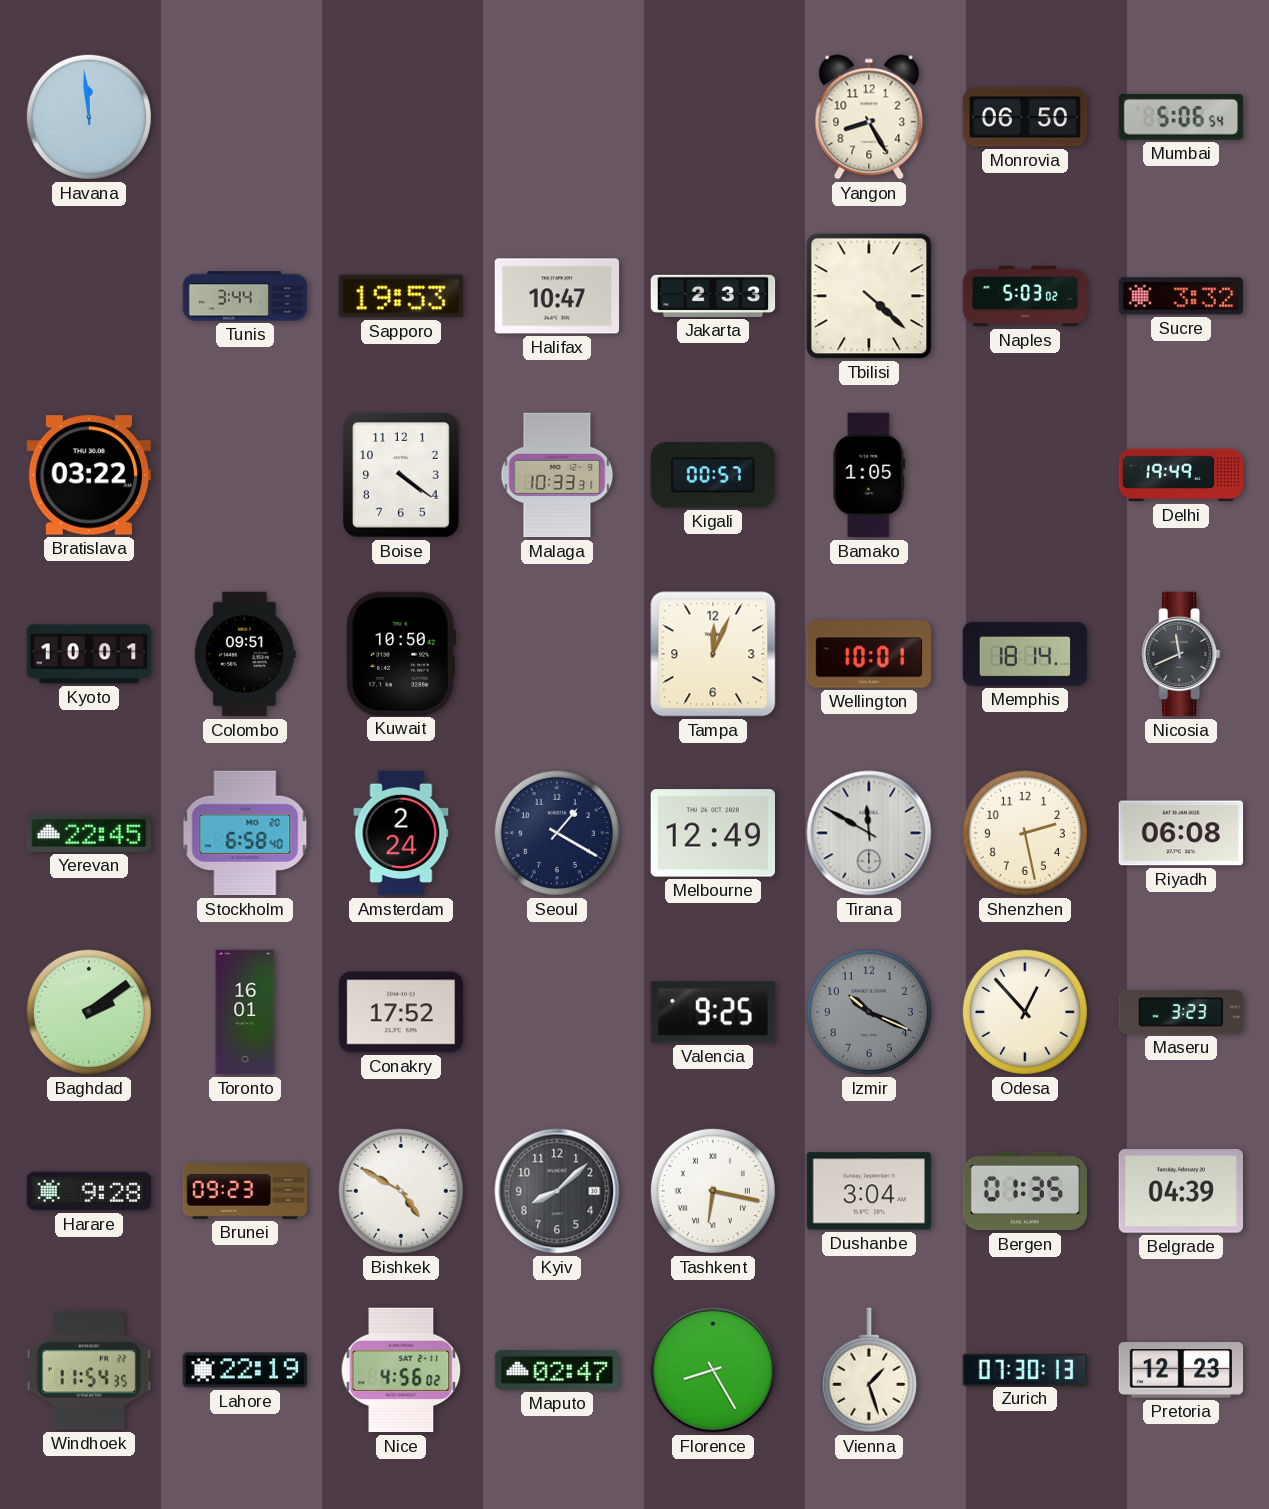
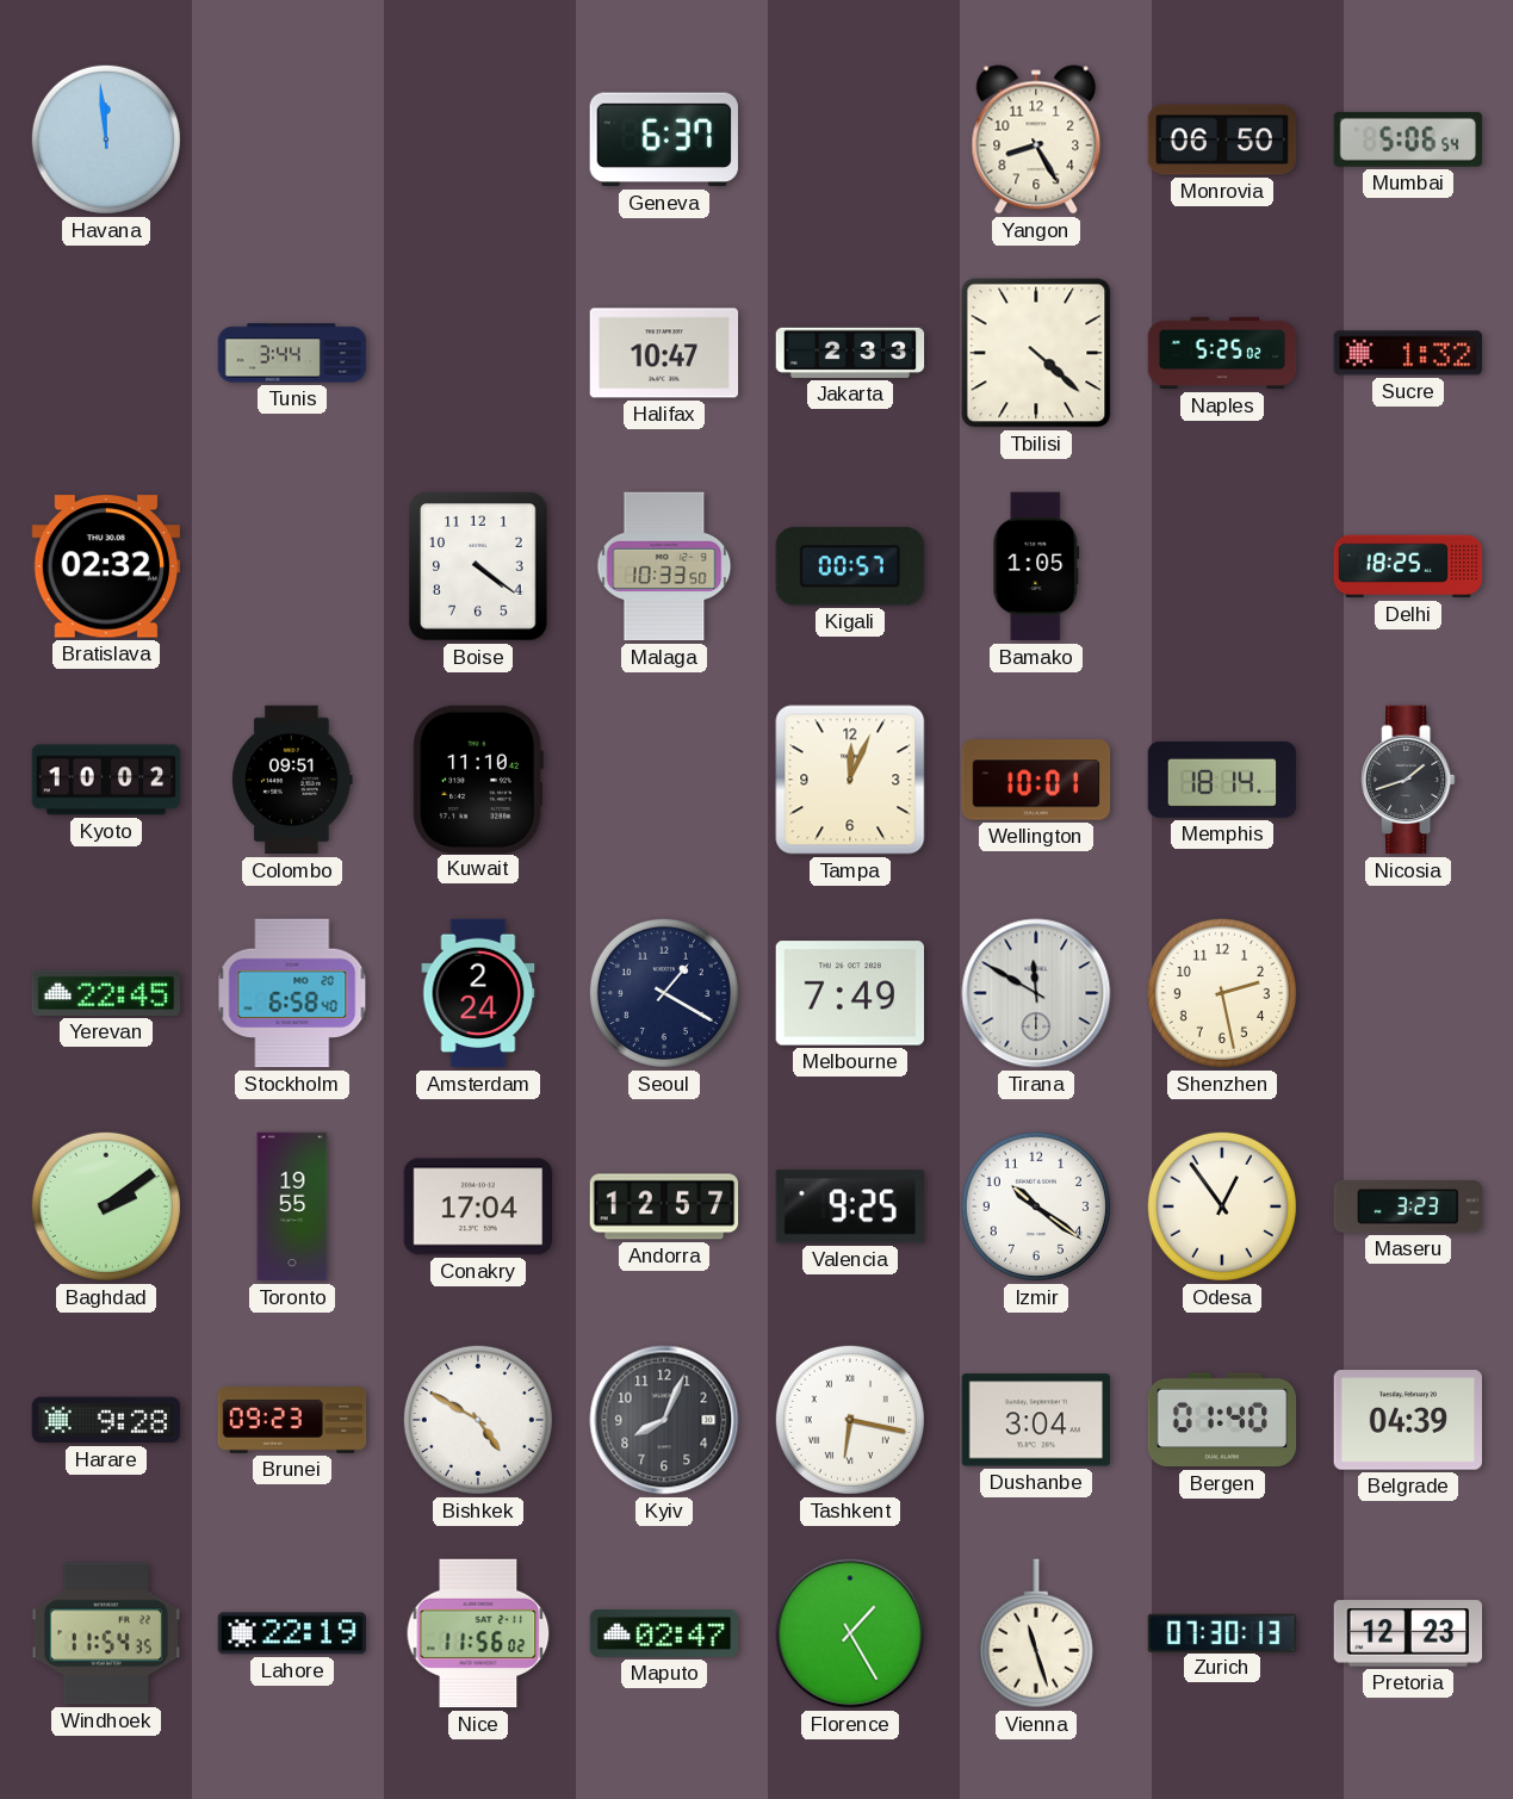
Geneva: none -> 6:37
Sapporo: 19:53 -> none
Naples: 5:03 -> 5:25
Sucre: 3:32 -> 1:32
Bratislava: 03:22 -> 02:32
Malaga: 10:33:31 -> 10:33:50
Delhi: 19:49 -> 18:25
Kyoto: 10:01 -> 10:02
Kuwait: 10:50 -> 11:10
Nicosia: 11:41 -> 1:42
Melbourne: 12:49 -> 7:49
Riyadh: 06:08 -> none
Toronto: 16:01 -> 19:55
Conakry: 17:52 -> 17:04
Andorra: none -> 12:57
Izmir: 10:19 -> 10:21
Izmir dial: grey -> white
Odesa: 12:53 -> 12:54
Kyiv: 8:08 -> 8:04
Bergen: 01:35 -> 01:40
Nice: 4:56 -> 11:56
Florence: 8:25 -> 1:25
Vienna: 1:27 -> 11:27
